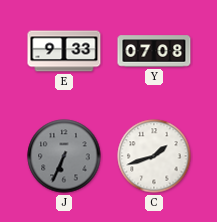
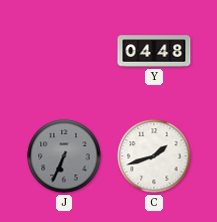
E: 9:33 -> none
Y: 07:08 -> 04:48
